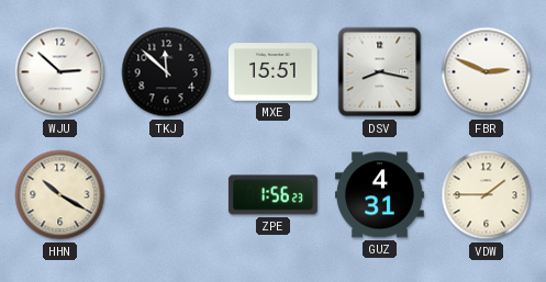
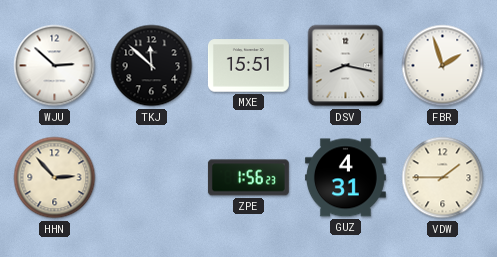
FBR: 2:49 -> 1:57
HHN: 10:20 -> 2:53
